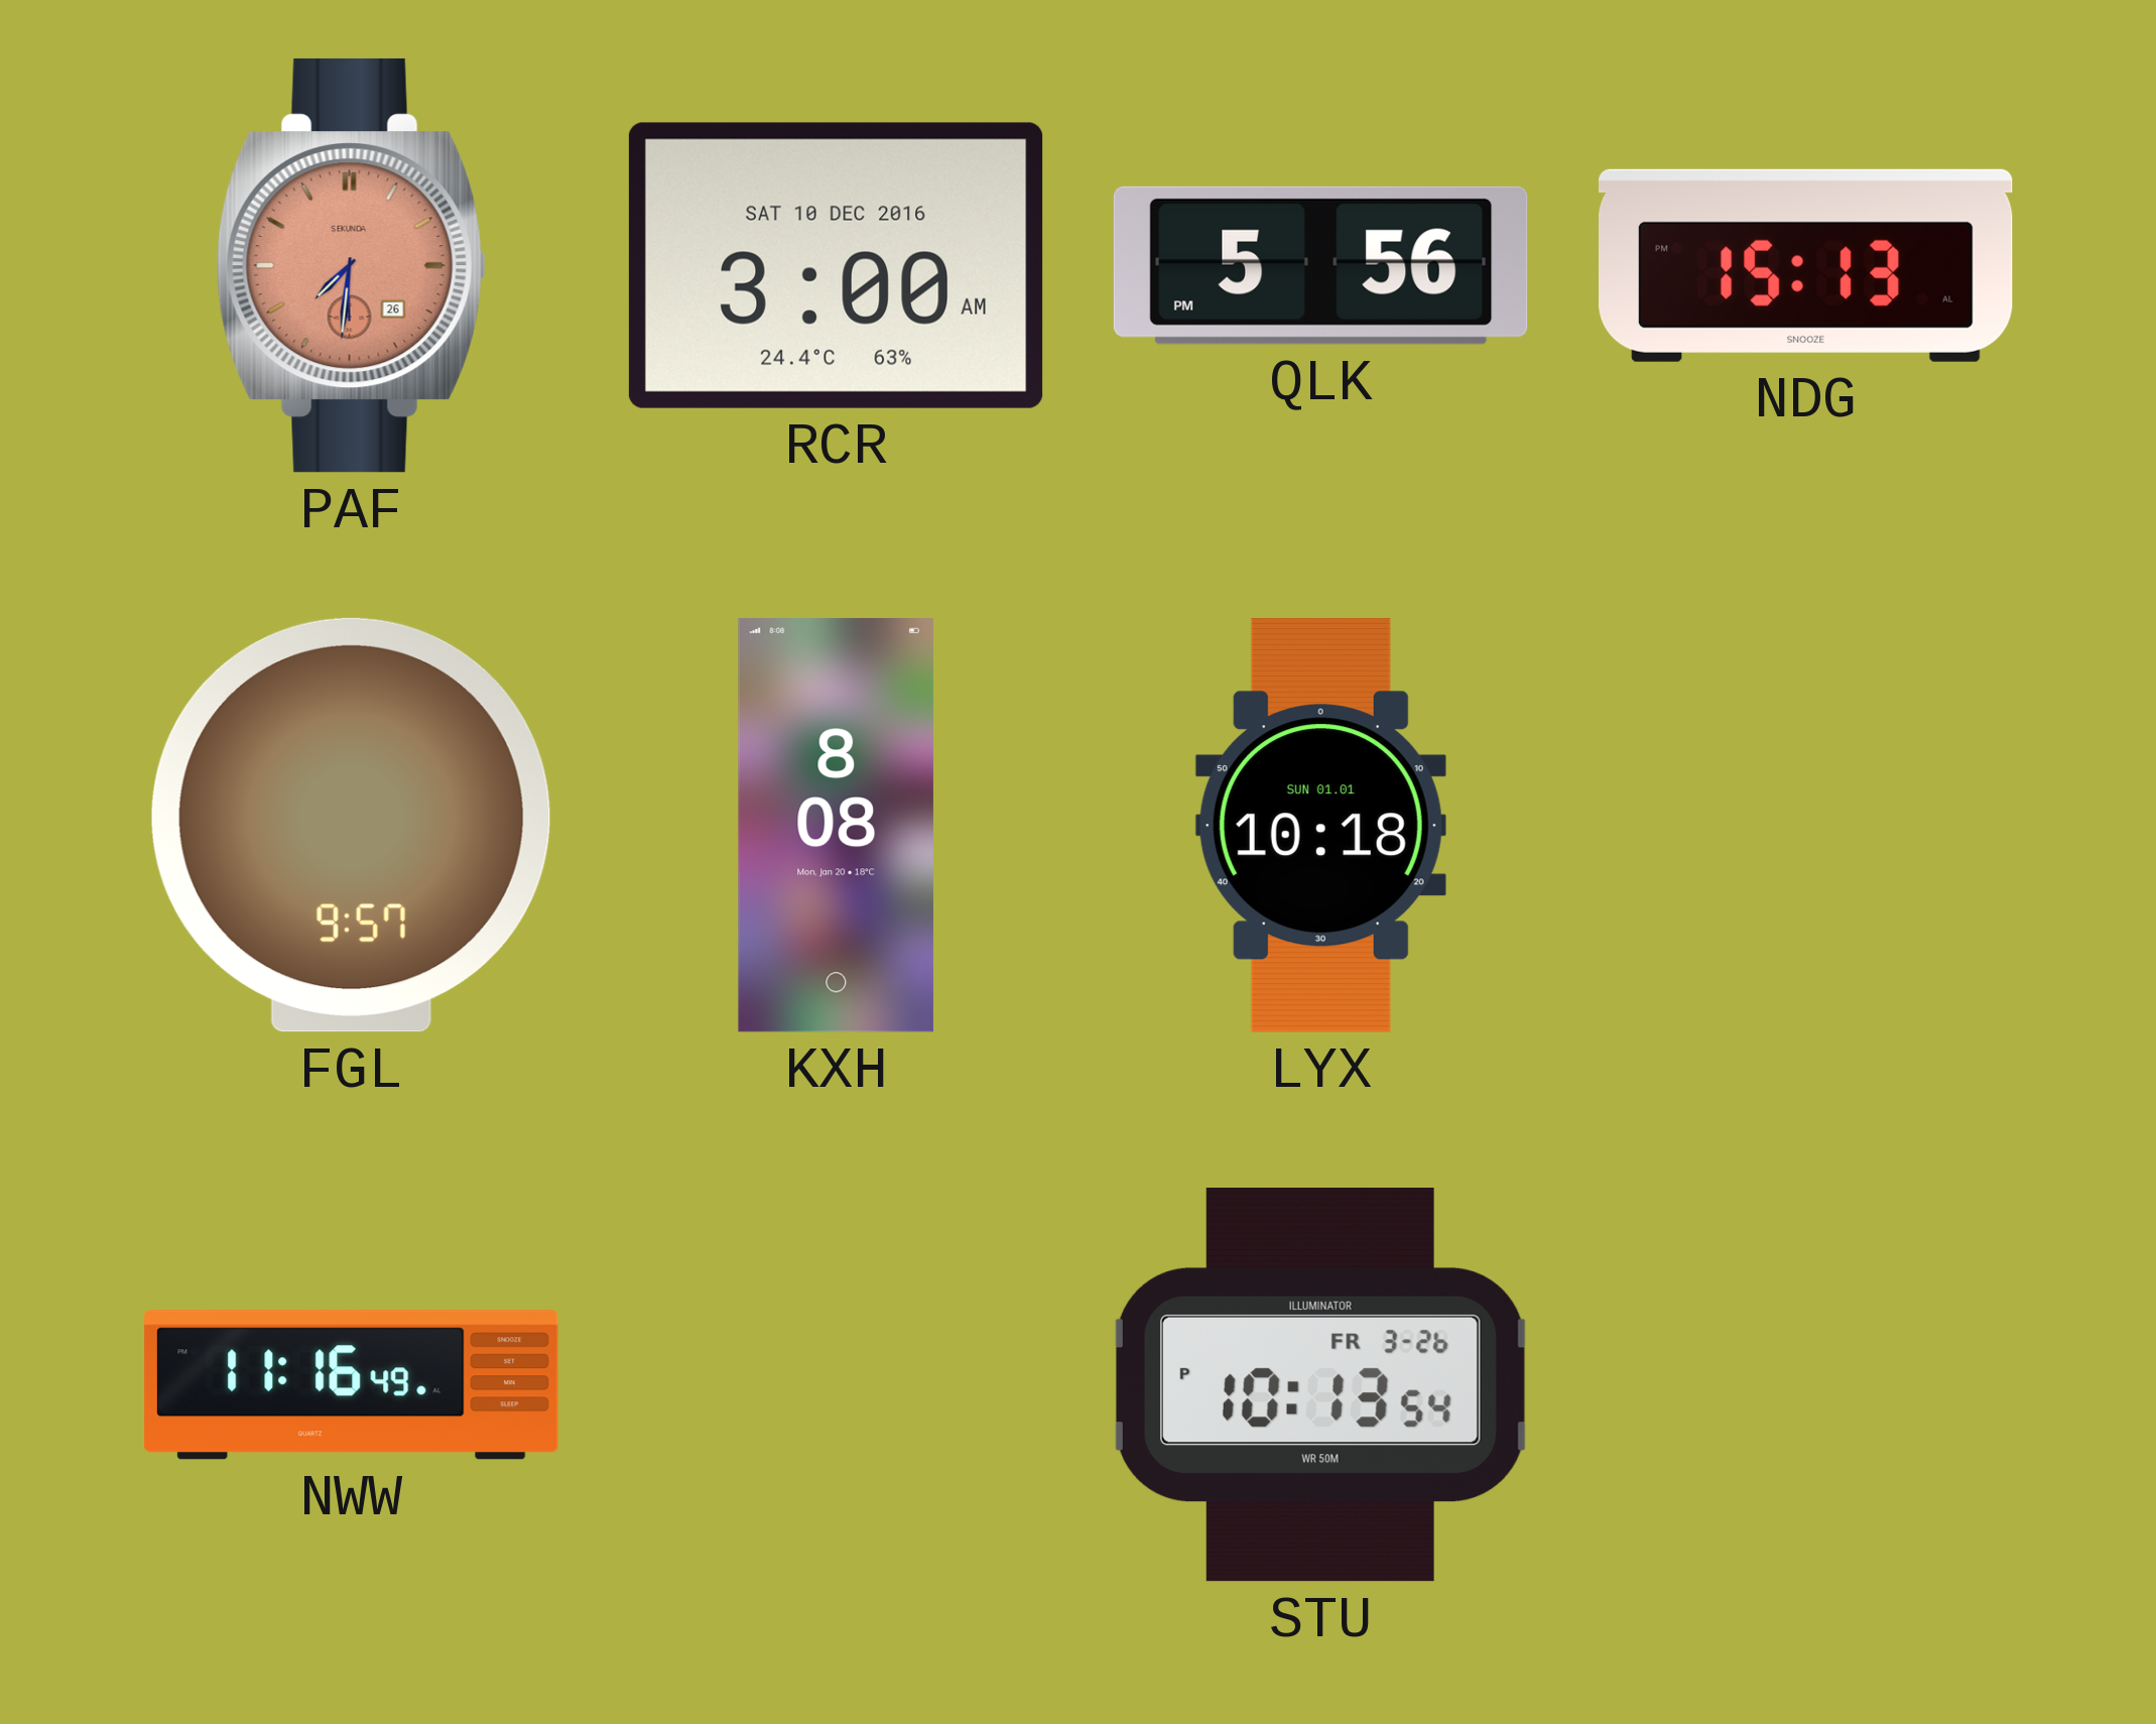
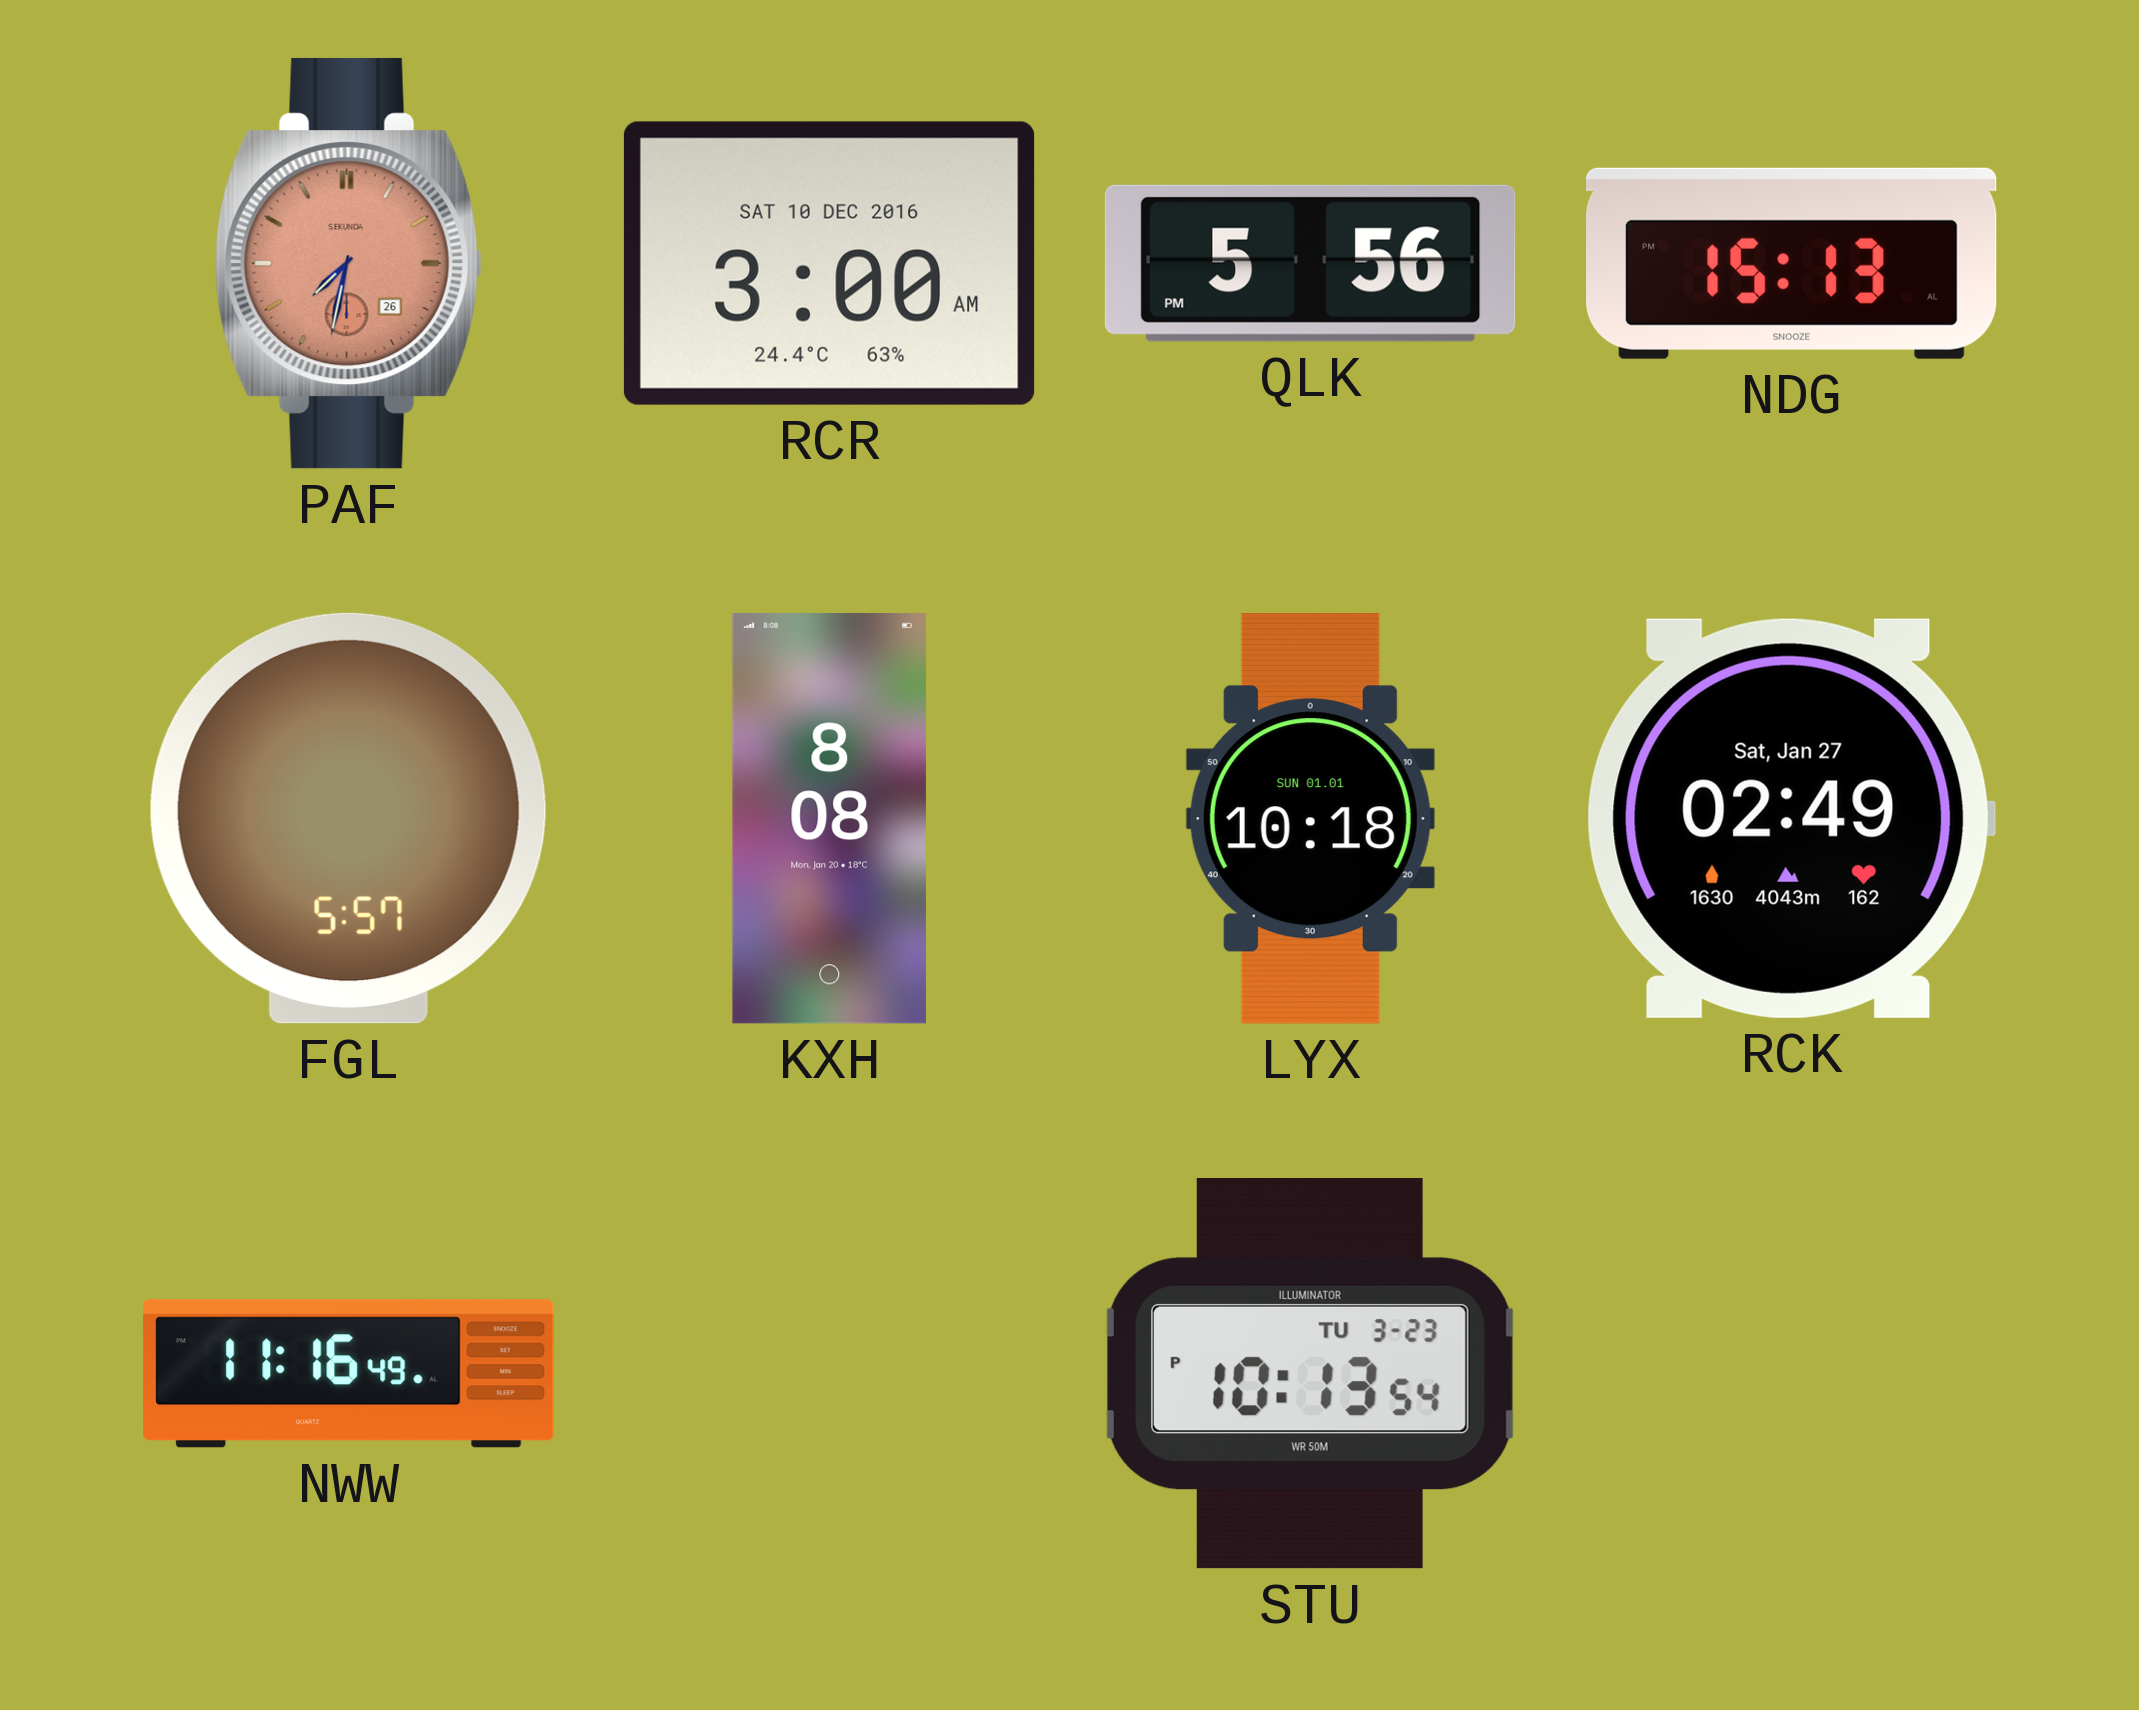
PAF: 7:31 -> 7:32
FGL: 9:57 -> 5:57
RCK: none -> 02:49
STU date: FR 3-26 -> TU 3-23
